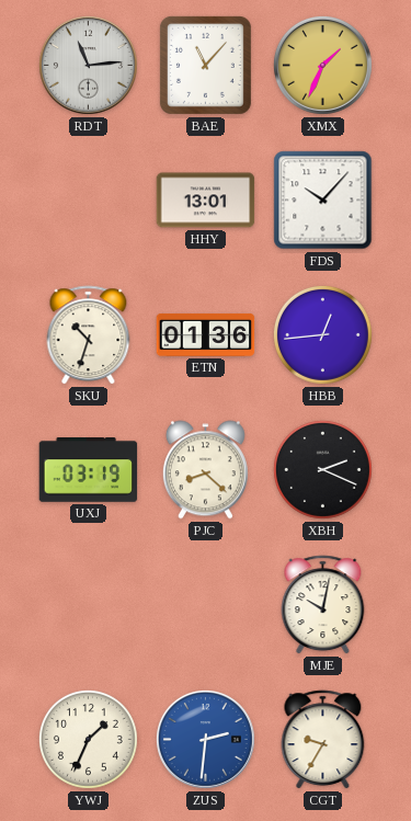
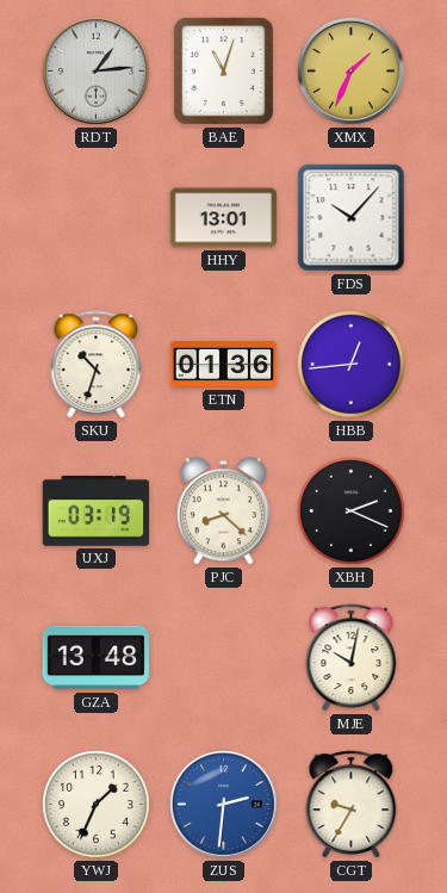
RDT: 11:14 -> 1:14
BAE: 11:07 -> 11:03
GZA: none -> 13:48
